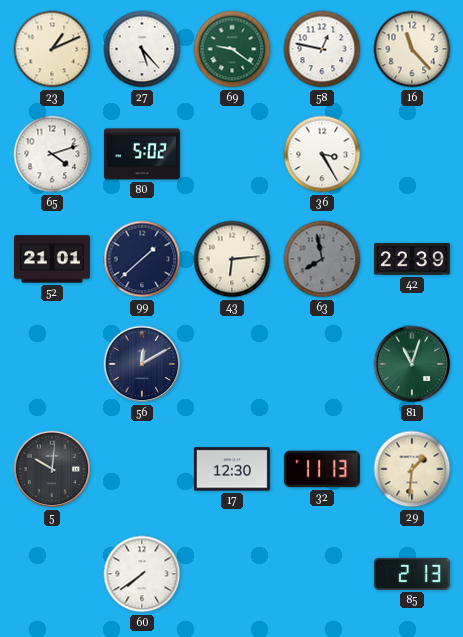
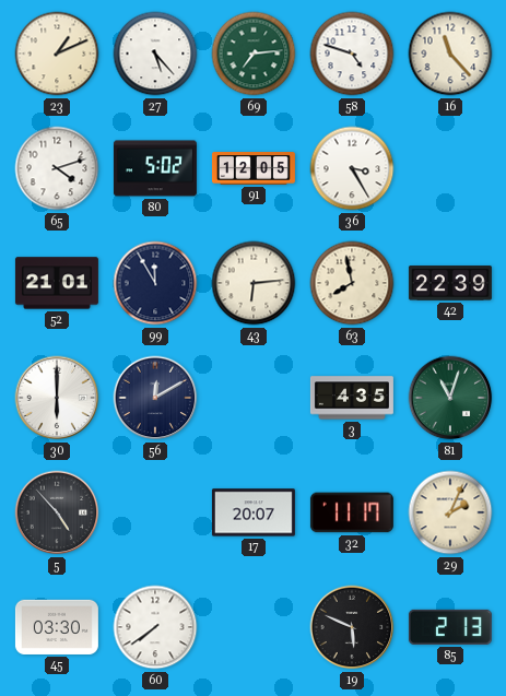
69: 9:21 -> 7:14
58: 12:47 -> 4:48
91: none -> 12:05
99: 1:38 -> 11:55
63 dial: grey -> cream
30: none -> 6:00
3: none -> 4:35
5: 10:01 -> 4:53
17: 12:30 -> 20:07
32: 11:13 -> 11:17
29: 1:31 -> 2:04
45: none -> 03:30
19: none -> 5:49
